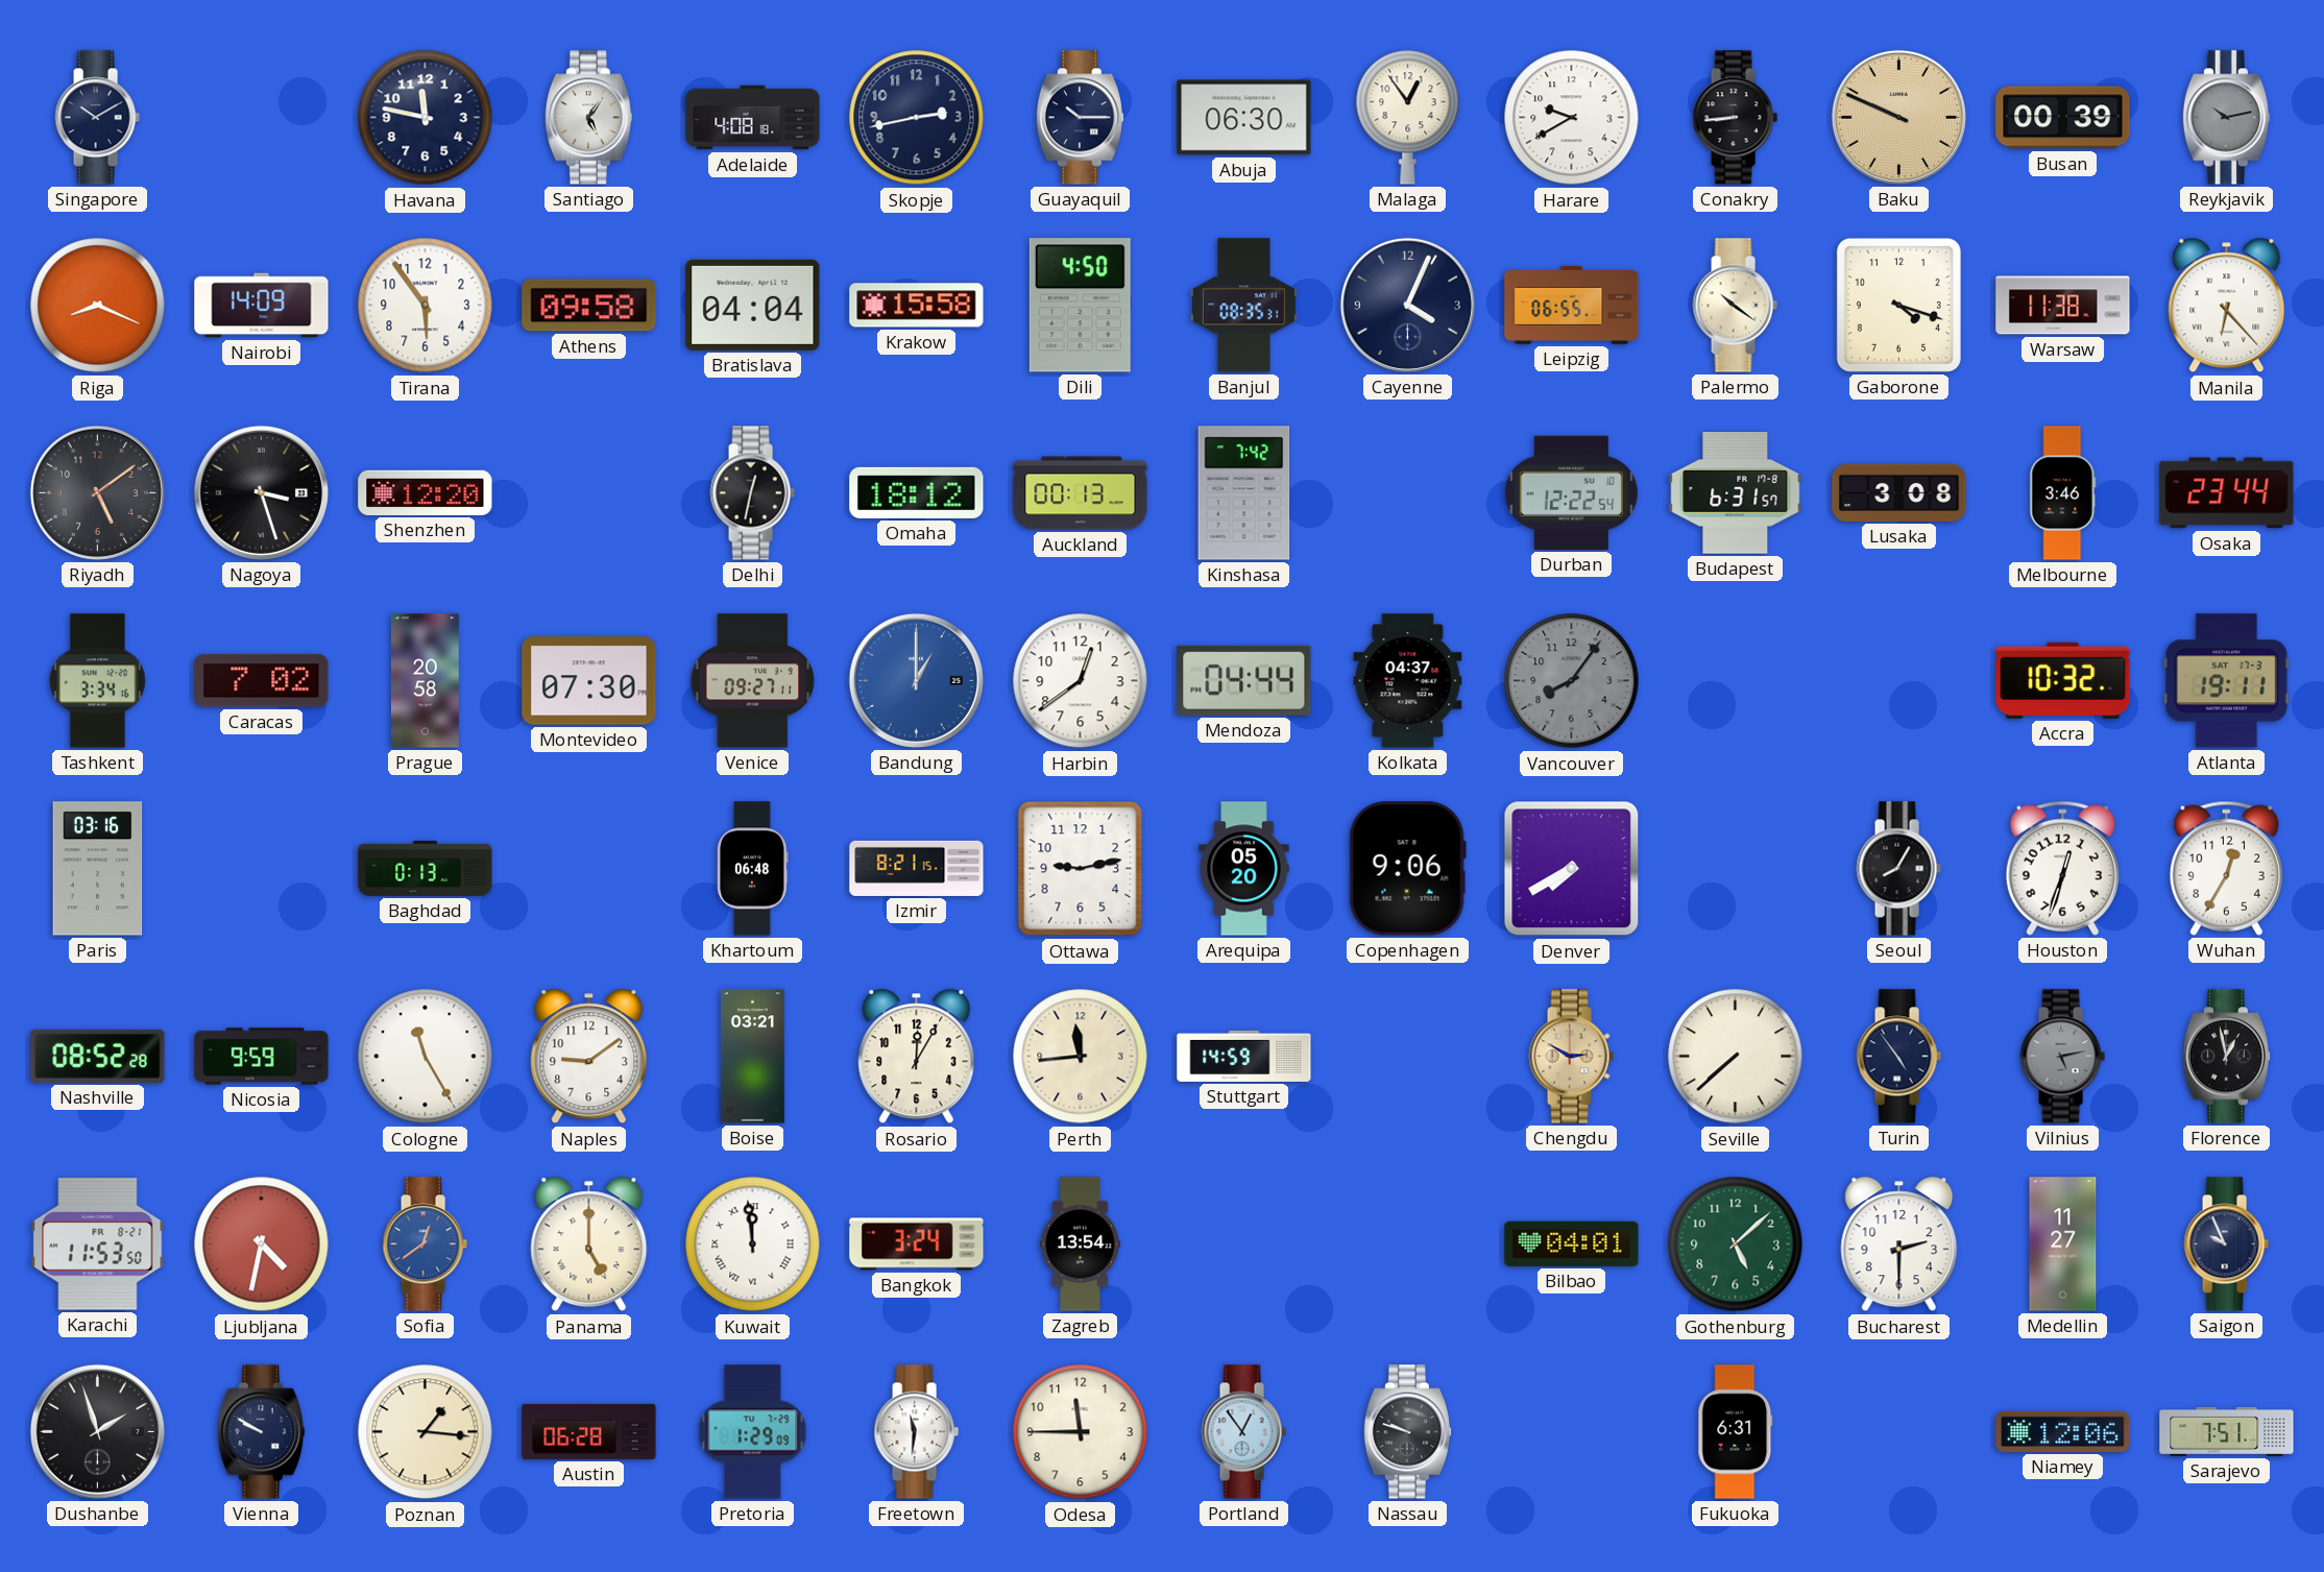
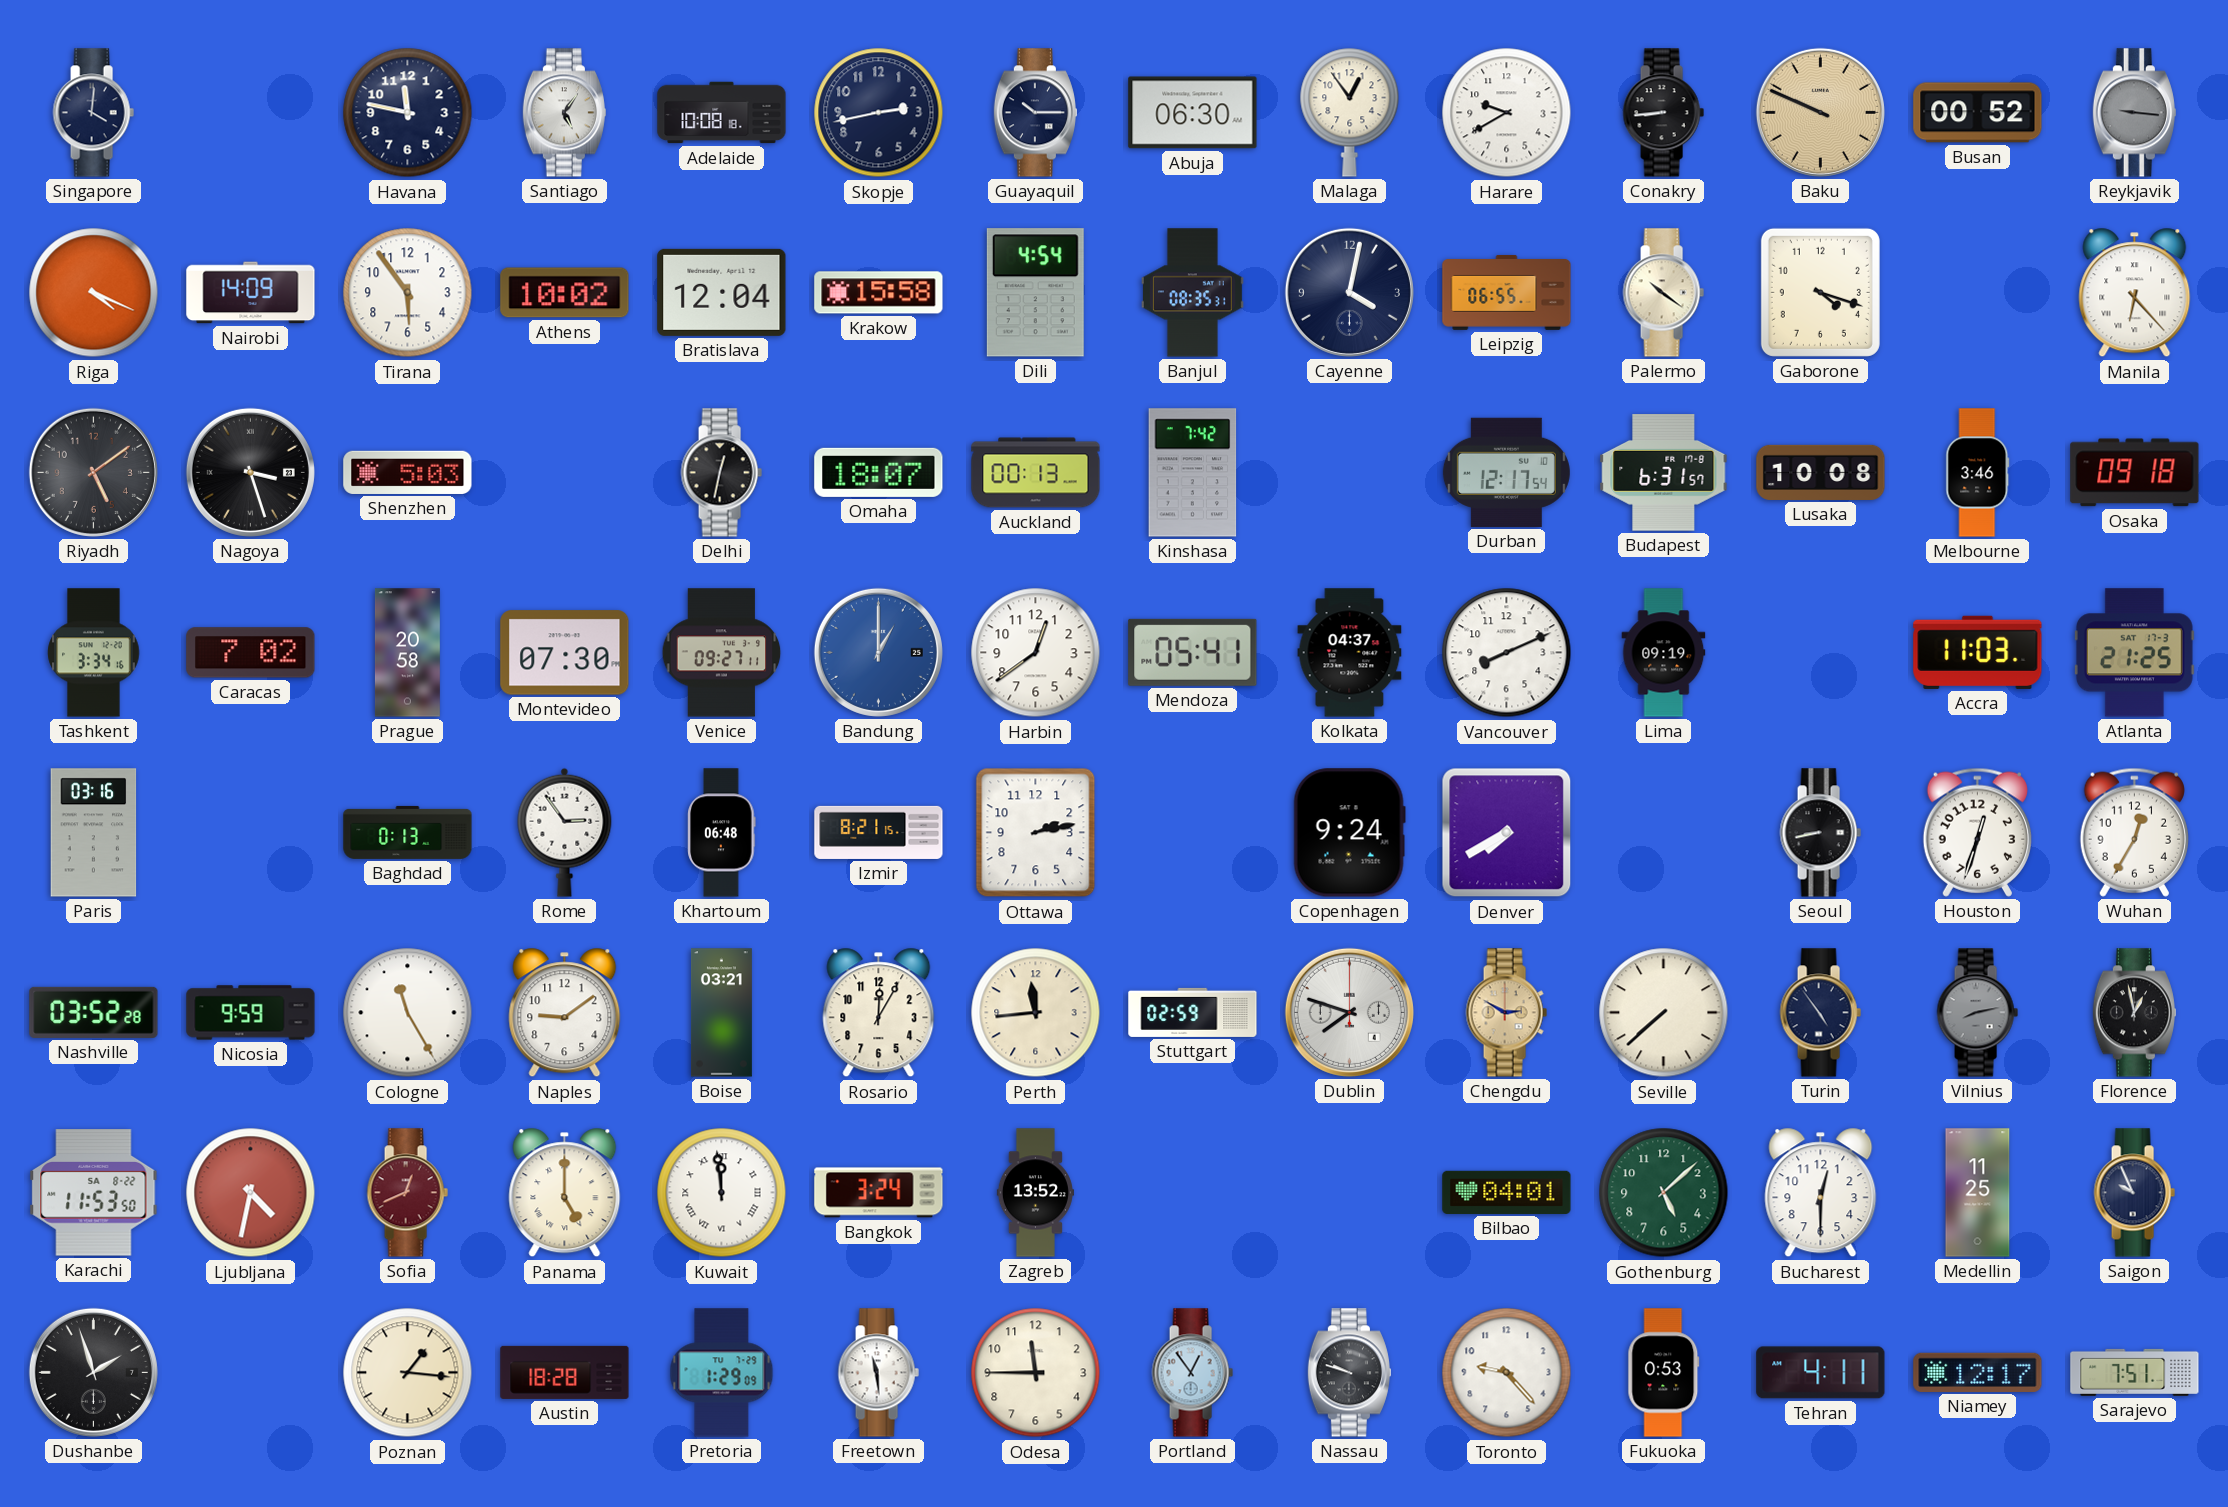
Singapore: 10:10 -> 4:01
Adelaide: 4:08 -> 10:08
Busan: 00:39 -> 00:52
Reykjavik: 10:13 -> 9:16
Riga: 8:19 -> 4:19
Athens: 09:58 -> 10:02
Bratislava: 04:04 -> 12:04
Dili: 4:50 -> 4:54
Cayenne: 4:04 -> 4:02
Warsaw: 11:38 -> none
Shenzhen: 12:20 -> 5:03
Omaha: 18:12 -> 18:07
Durban: 12:22 -> 12:17
Lusaka: 3:08 -> 10:08
Osaka: 23:44 -> 09:18
Mendoza: 04:44 -> 05:41
Vancouver: 8:06 -> 8:11
Vancouver dial: grey -> white
Lima: none -> 09:19
Accra: 10:32 -> 11:03
Atlanta: 19:11 -> 21:25
Rome: none -> 2:54
Ottawa: 9:13 -> 2:13
Arequipa: 05:20 -> none
Copenhagen: 9:06 -> 9:24
Seoul: 8:05 -> 8:43
Nashville: 08:52 -> 03:52
Stuttgart: 14:59 -> 02:59
Dublin: none -> 7:48
Vilnius: 5:13 -> 8:13
Karachi date: FR 8-21 -> SA 8-22
Sofia: 12:39 -> 12:41
Sofia dial: blue -> burgundy
Zagreb: 13:54 -> 13:52
Bucharest: 2:30 -> 12:30
Medellin: 11:27 -> 11:25
Vienna: 9:50 -> none
Austin: 06:28 -> 18:28
Freetown: 11:31 -> 11:29
Toronto: none -> 9:23
Fukuoka: 6:31 -> 0:53
Tehran: none -> 4:11
Niamey: 12:06 -> 12:17
